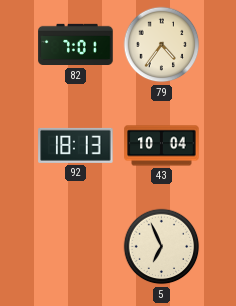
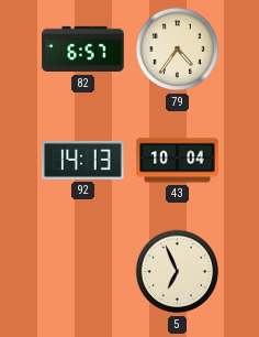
82: 7:01 -> 6:57
92: 18:13 -> 14:13
